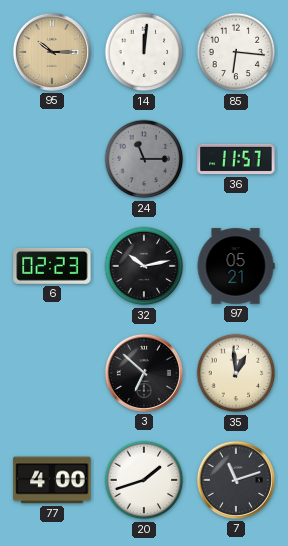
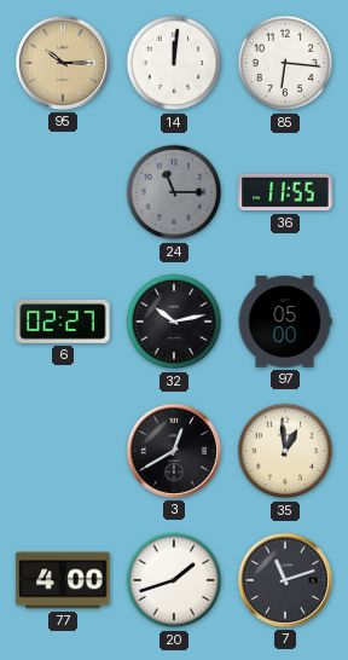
36: 11:57 -> 11:55
6: 02:23 -> 02:27
97: 05:21 -> 05:00
3: 6:52 -> 12:40
